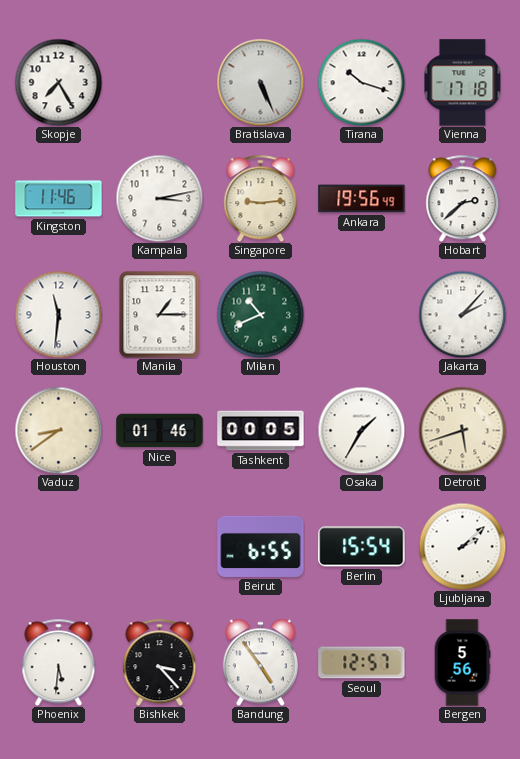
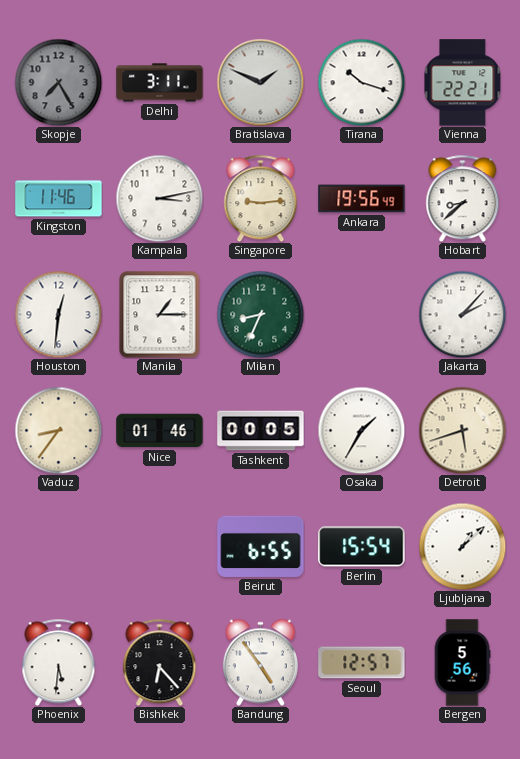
Skopje dial: white -> grey
Delhi: none -> 3:11
Bratislava: 5:26 -> 1:49
Vienna: 17:18 -> 22:21
Hobart: 2:38 -> 8:38
Houston: 11:31 -> 12:31
Milan: 10:41 -> 8:34
Vaduz: 8:39 -> 8:36
Ljubljana: 2:08 -> 1:08
Bishkek: 3:23 -> 6:23
